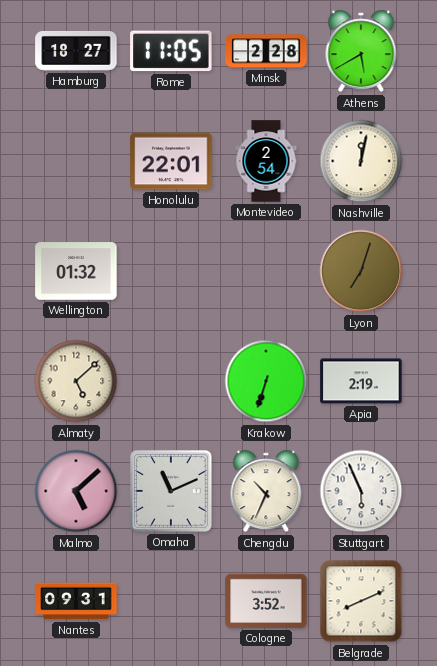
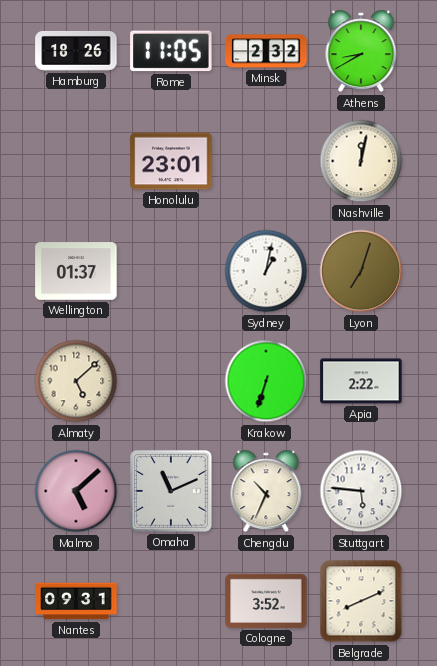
Hamburg: 18:27 -> 18:26
Minsk: 2:28 -> 2:32
Athens: 5:40 -> 8:40
Honolulu: 22:01 -> 23:01
Montevideo: 2:54 -> none
Wellington: 01:32 -> 01:37
Sydney: none -> 1:02
Apia: 2:19 -> 2:22
Stuttgart: 5:56 -> 5:46
